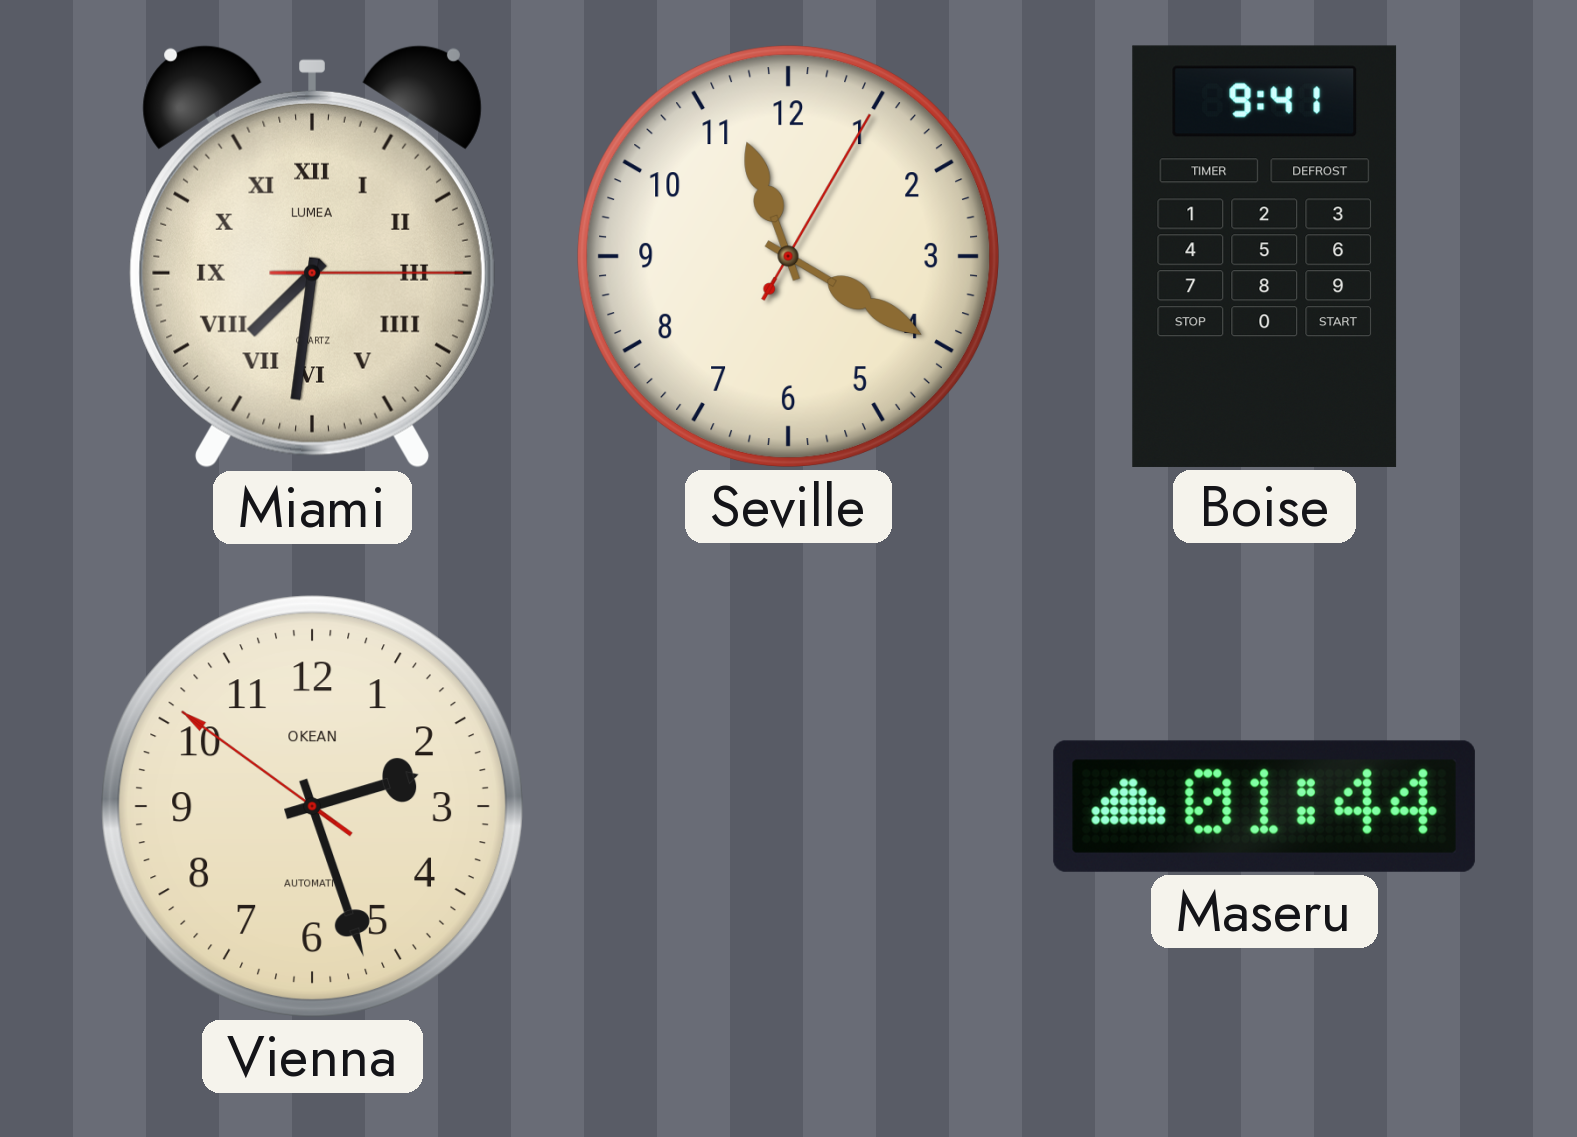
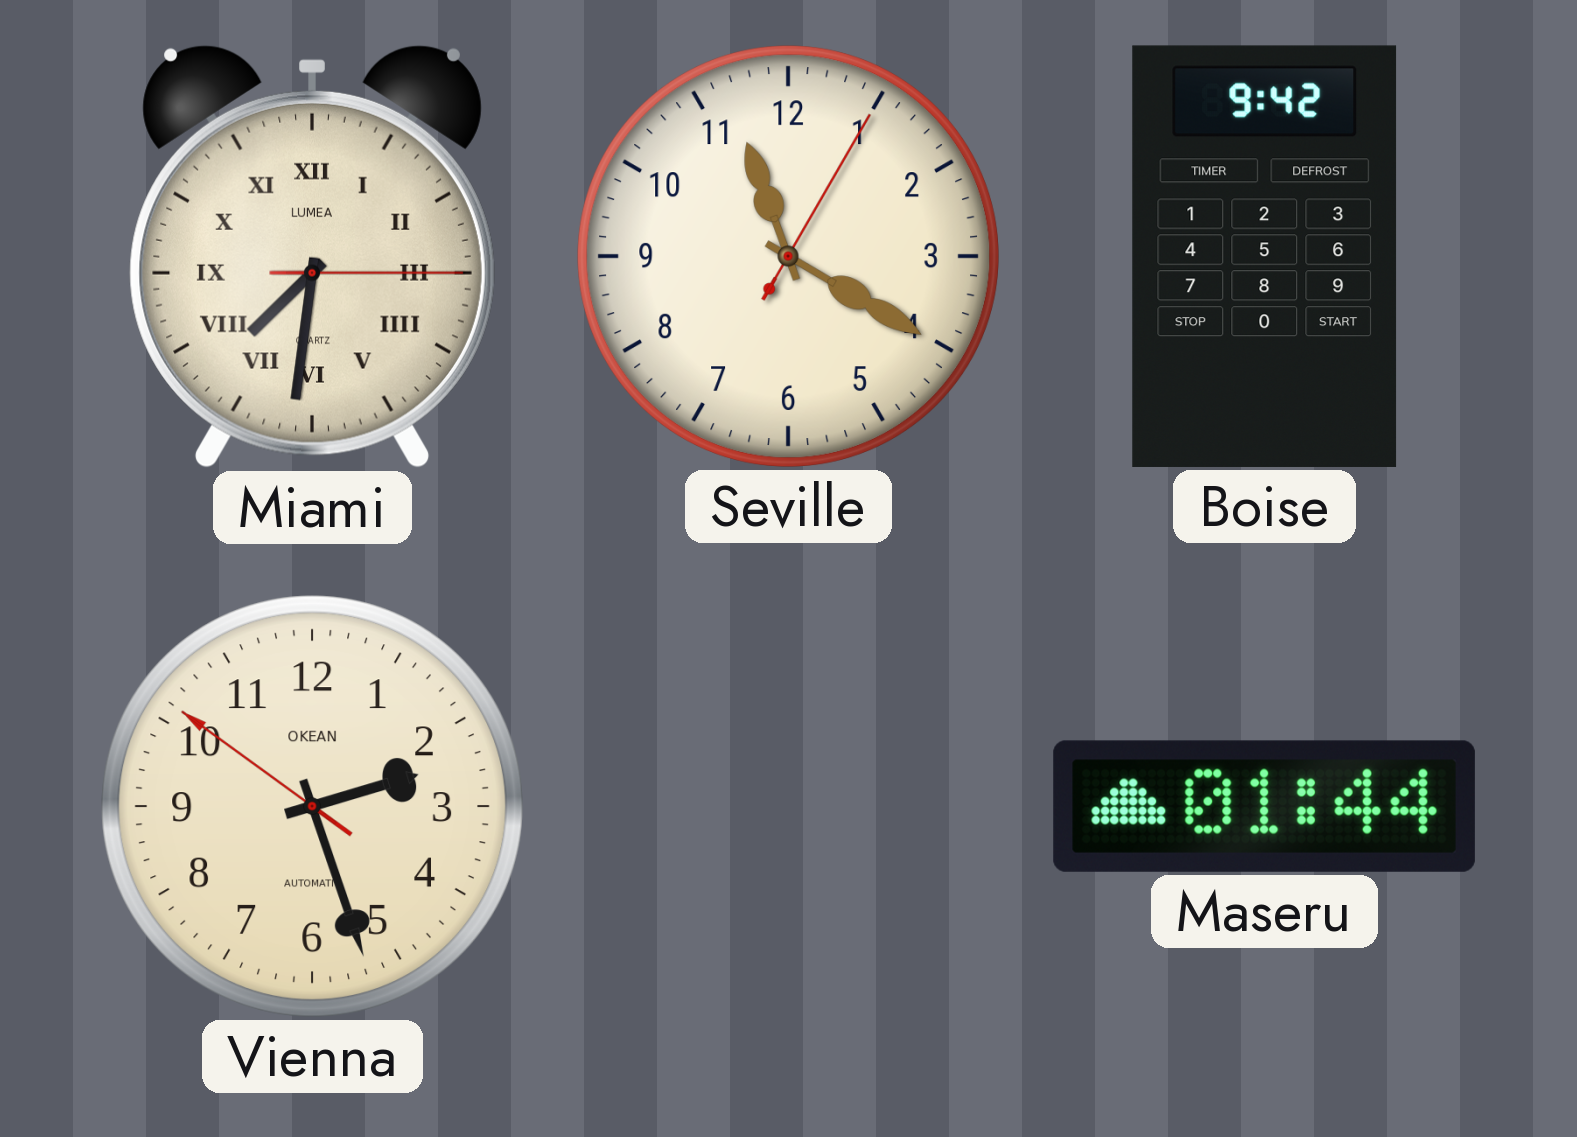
Boise: 9:41 -> 9:42
